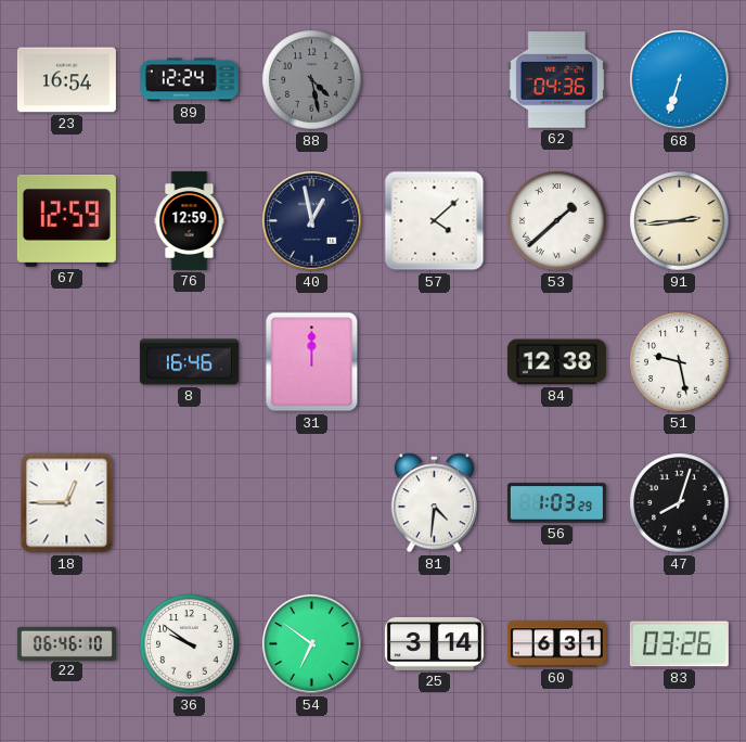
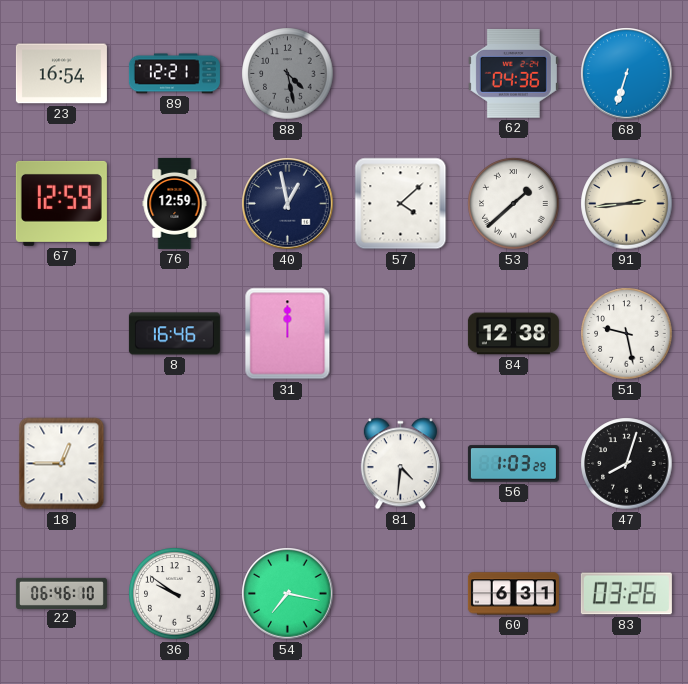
89: 12:24 -> 12:21
54: 6:51 -> 7:17
25: 3:14 -> none
